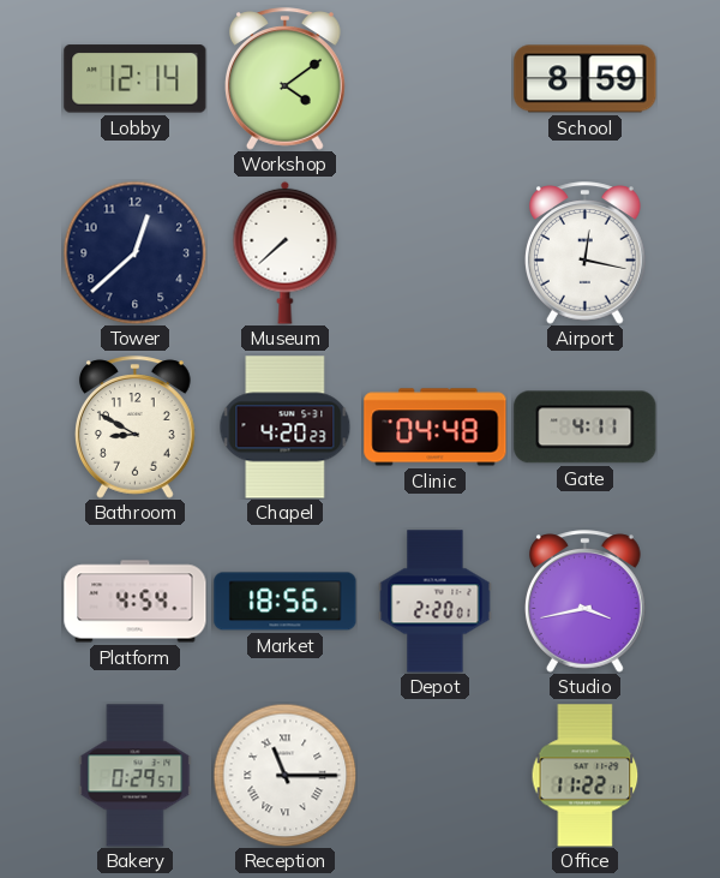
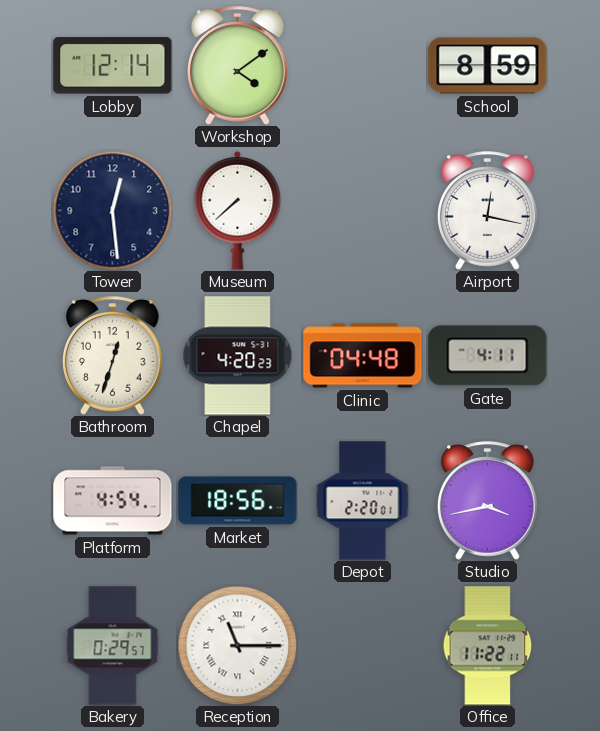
Tower: 12:38 -> 12:29
Bathroom: 8:50 -> 12:33
